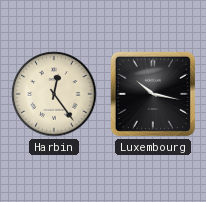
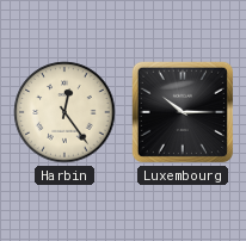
Luxembourg: 10:17 -> 10:15
